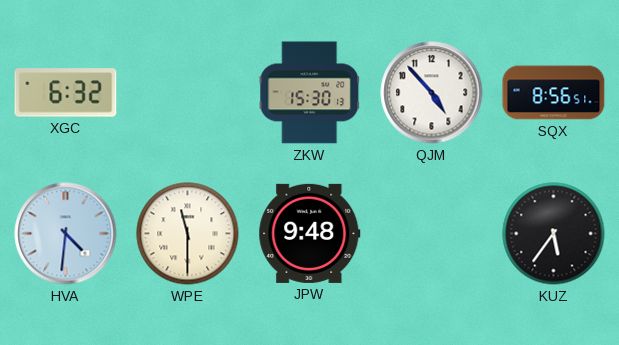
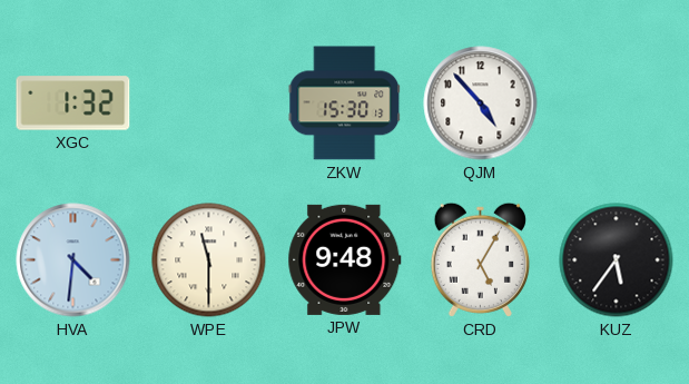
XGC: 6:32 -> 1:32
SQX: 8:56 -> none
CRD: none -> 5:05
